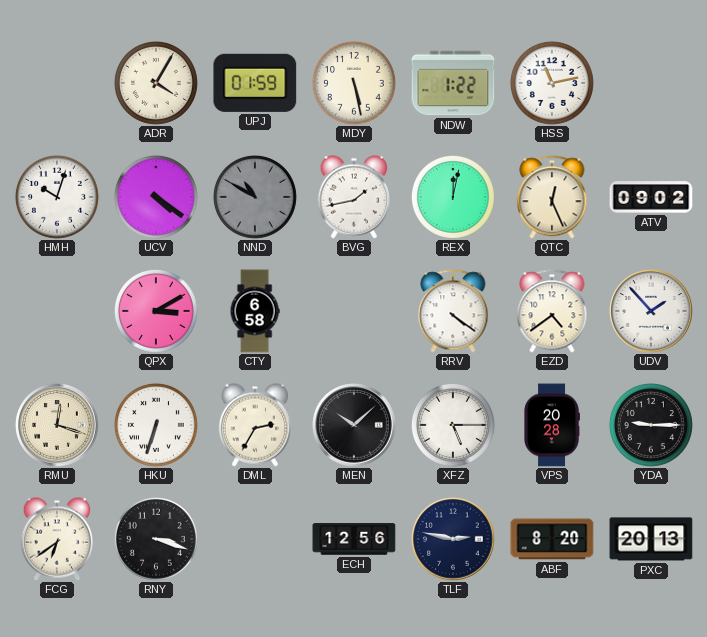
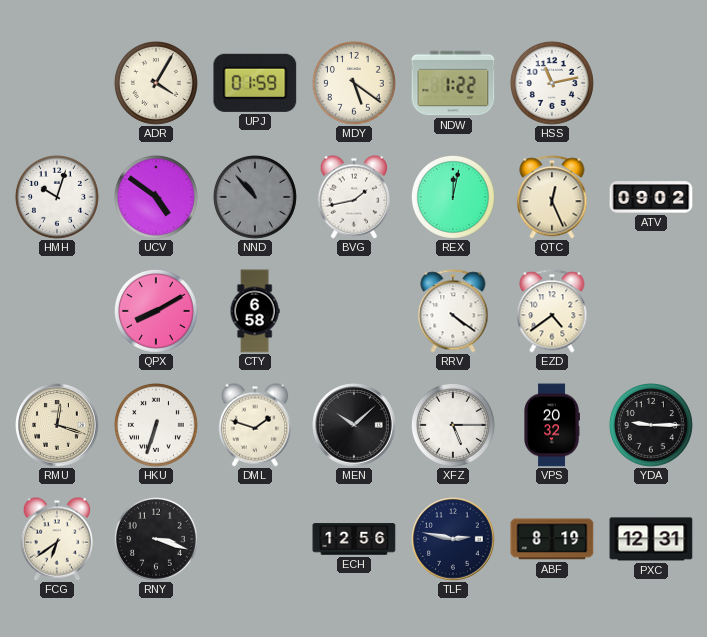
MDY: 5:28 -> 5:21
UCV: 4:21 -> 4:51
NND: 10:50 -> 10:53
QPX: 3:10 -> 8:10
UDV: 1:53 -> none
DML: 2:35 -> 1:48
VPS: 20:28 -> 20:32
ABF: 8:20 -> 8:19
PXC: 20:13 -> 12:31
